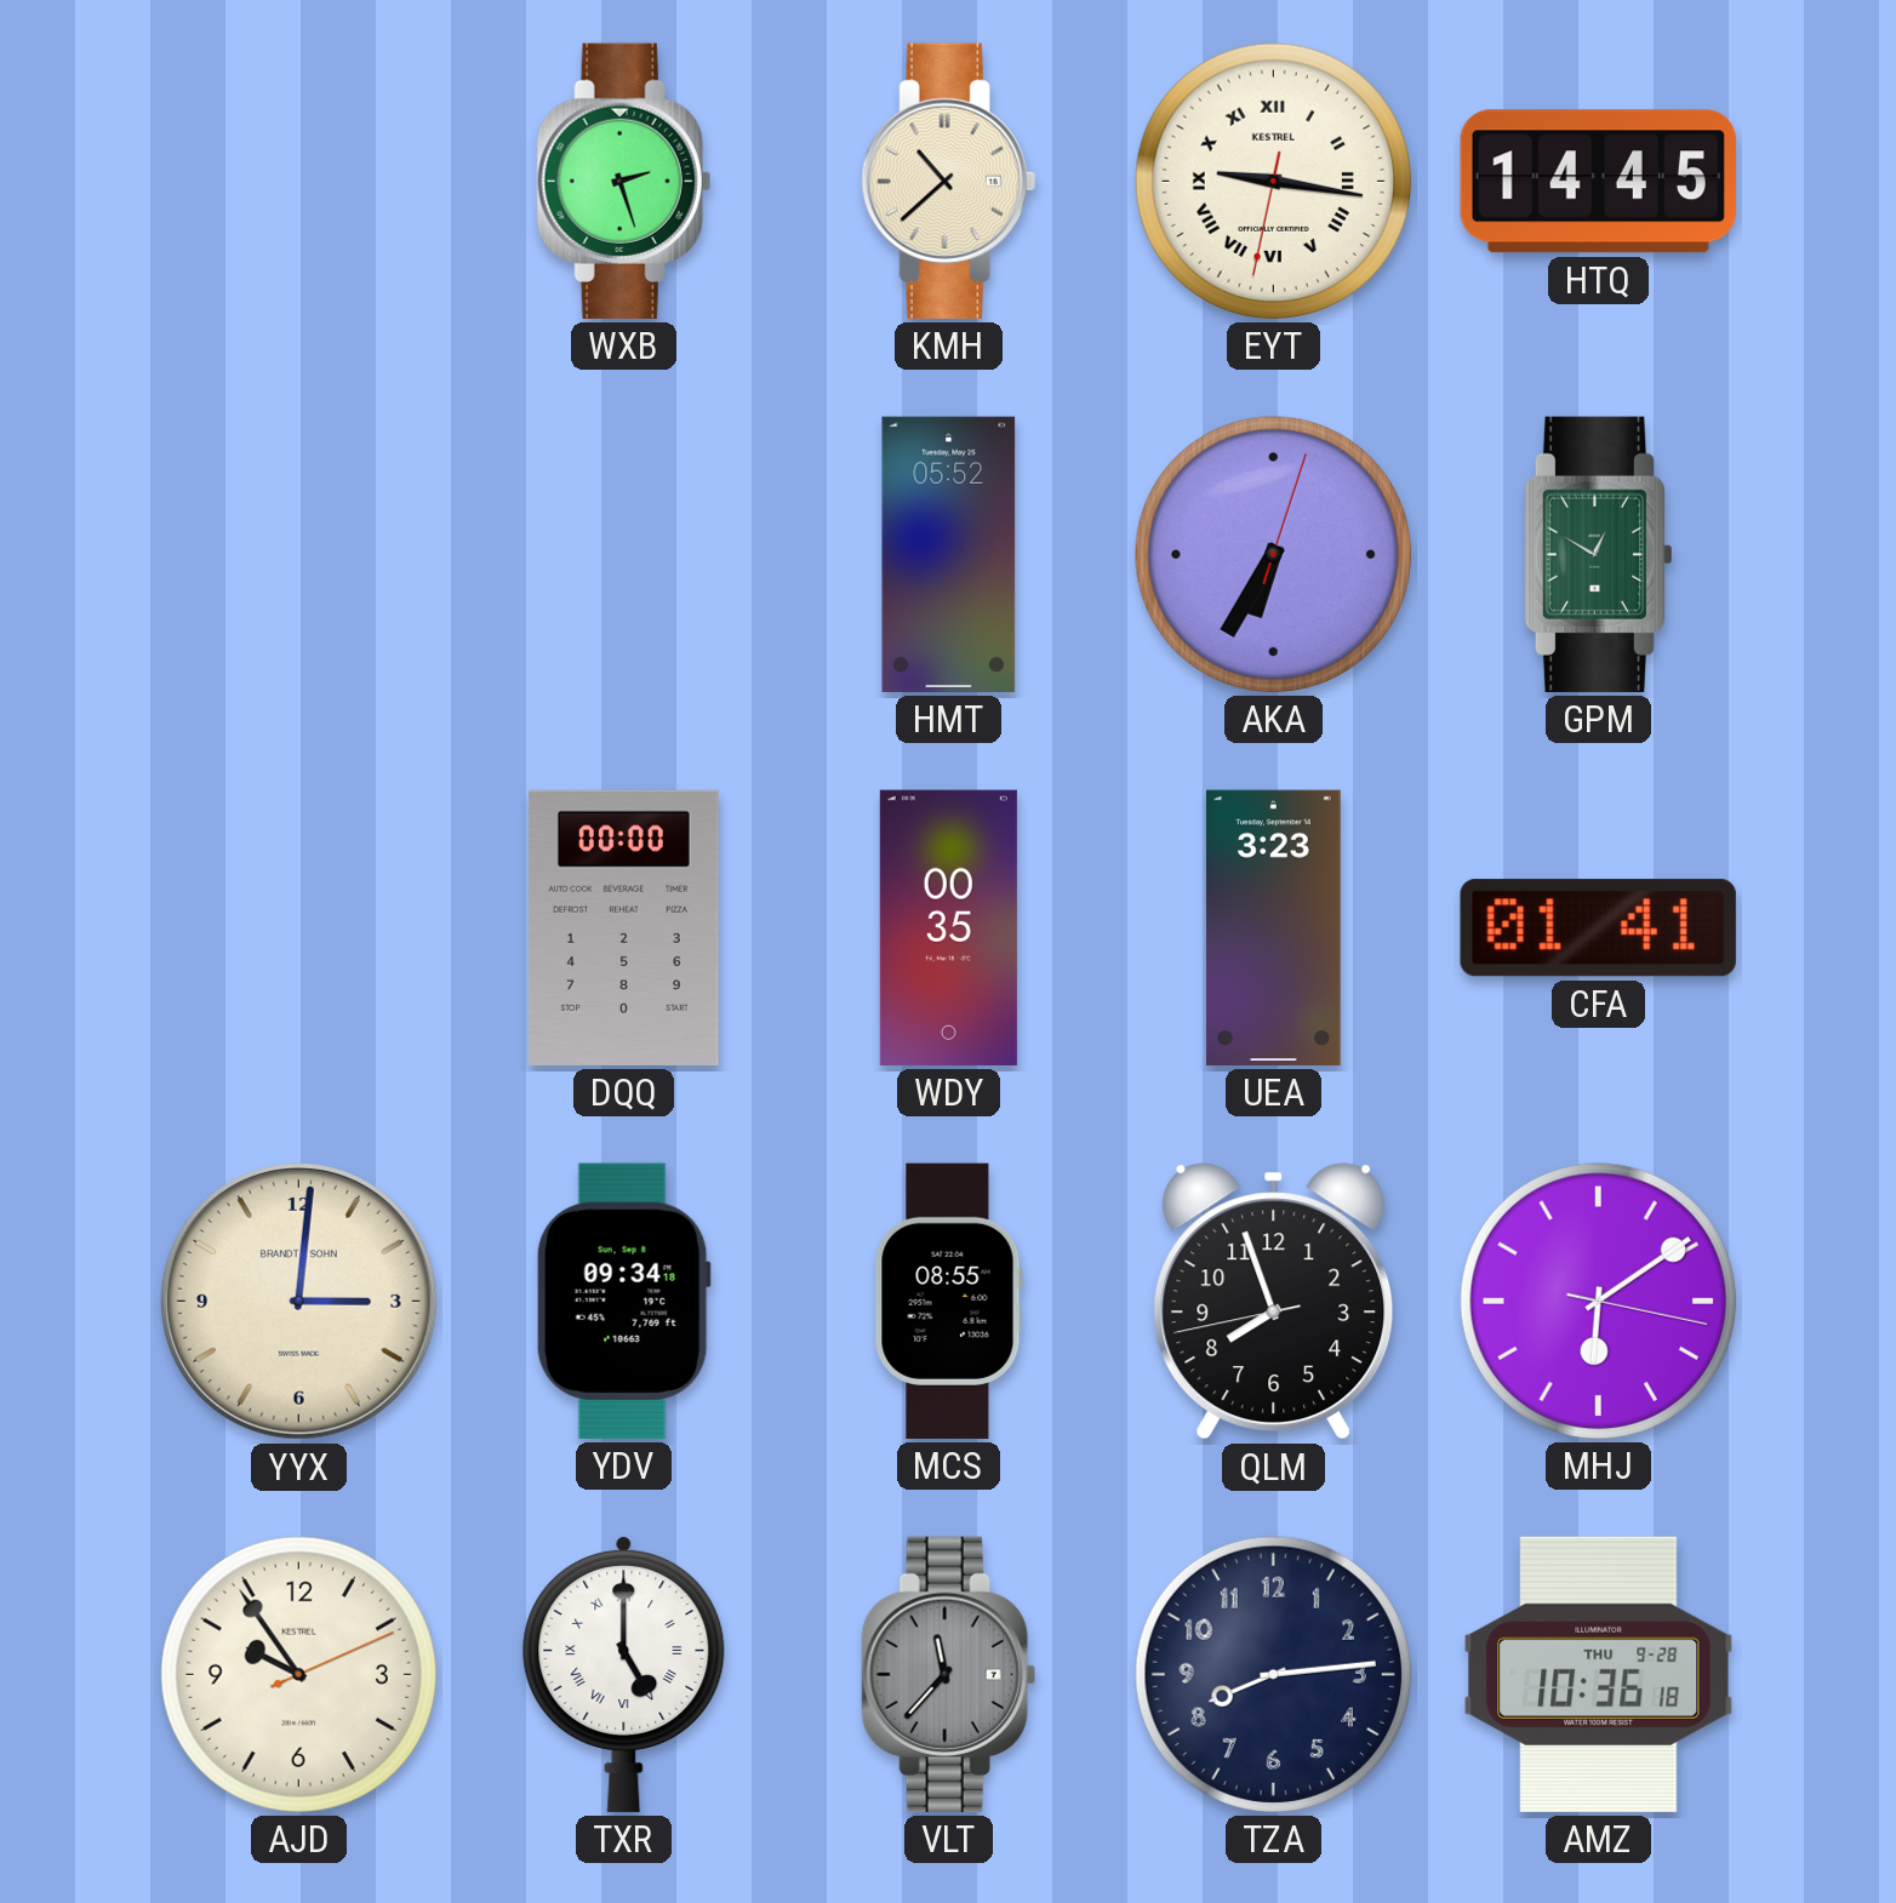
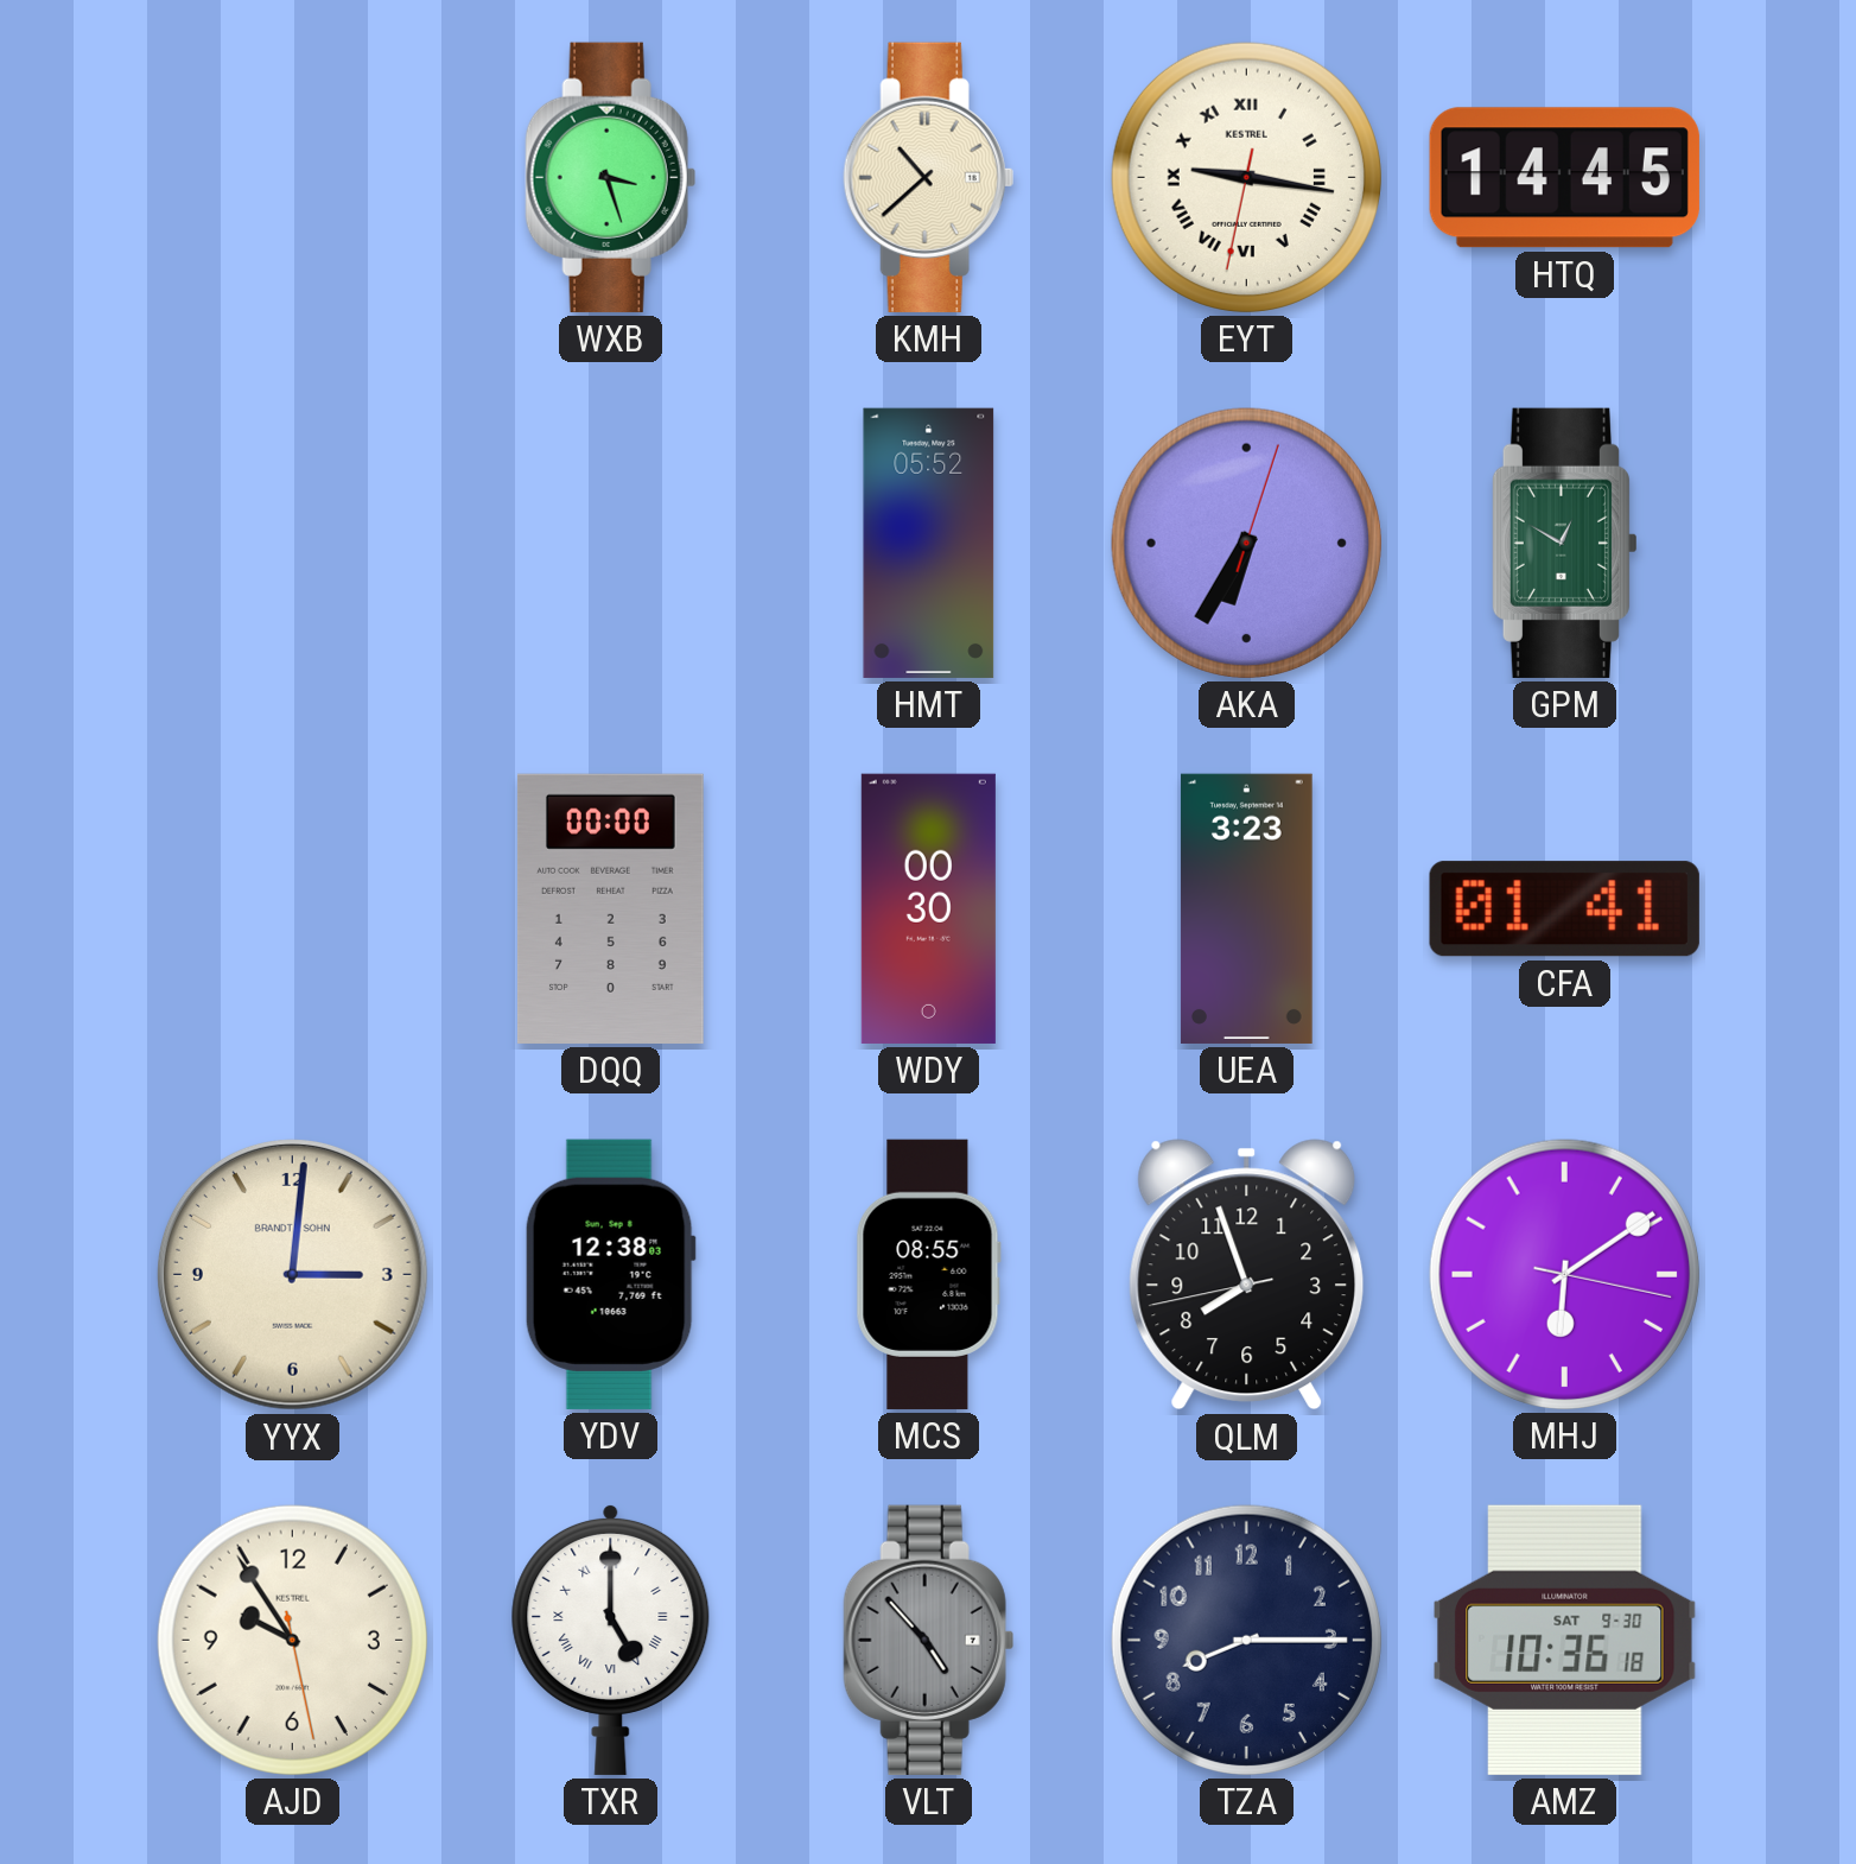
WXB: 2:27 -> 3:27
WDY: 00:35 -> 00:30
YDV: 09:34 -> 12:38
AJD: 9:54:11 -> 9:54:28
VLT: 11:37 -> 4:53
TZA: 8:14 -> 8:15
AMZ date: THU 9-28 -> SAT 9-30
